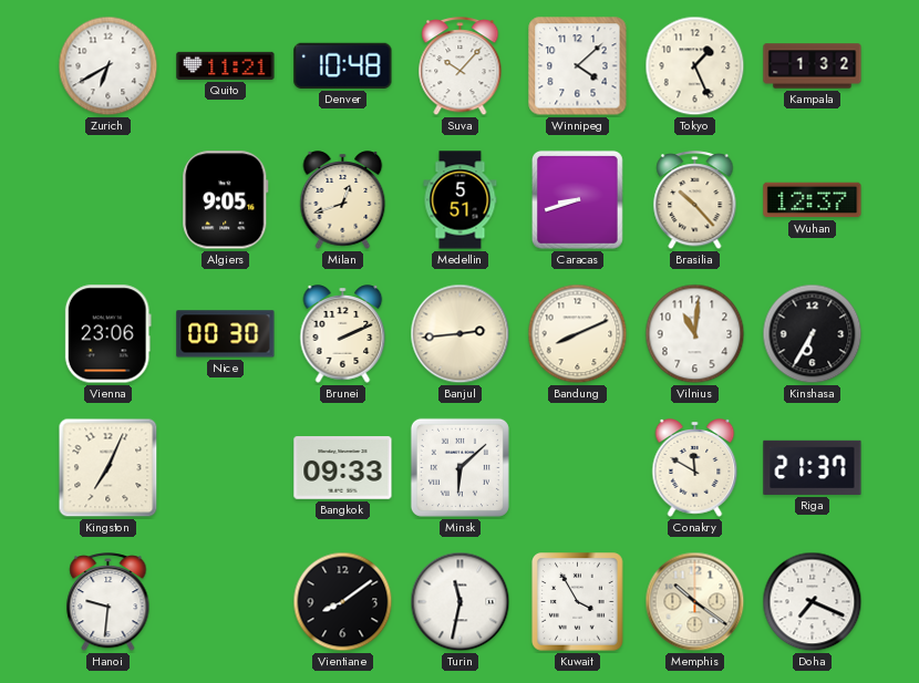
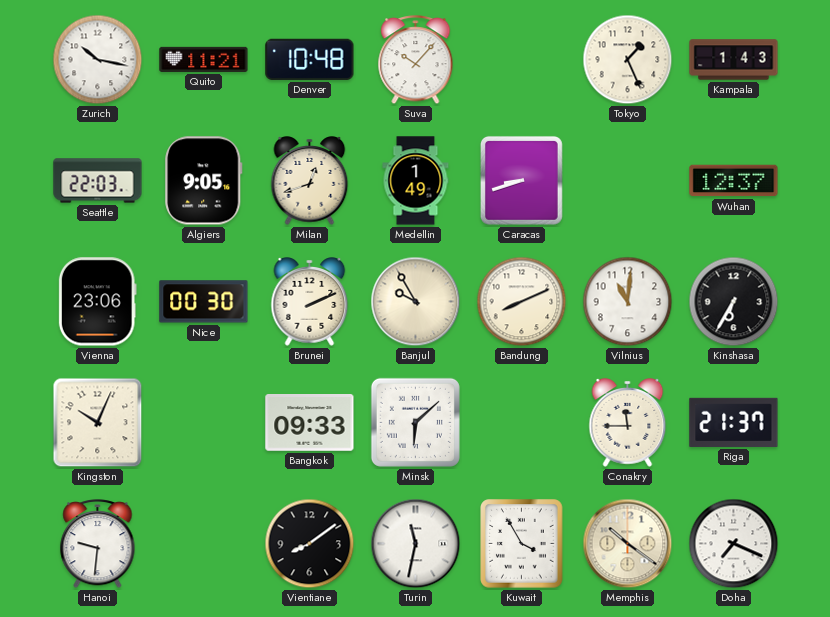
Zurich: 6:40 -> 10:17
Winnipeg: 4:08 -> none
Kampala: 1:32 -> 1:43
Seattle: none -> 22:03
Medellin: 5:51 -> 1:49
Brasilia: 10:23 -> none
Banjul: 2:44 -> 9:55
Kingston: 7:04 -> 10:04
Conakry: 11:50 -> 11:45
